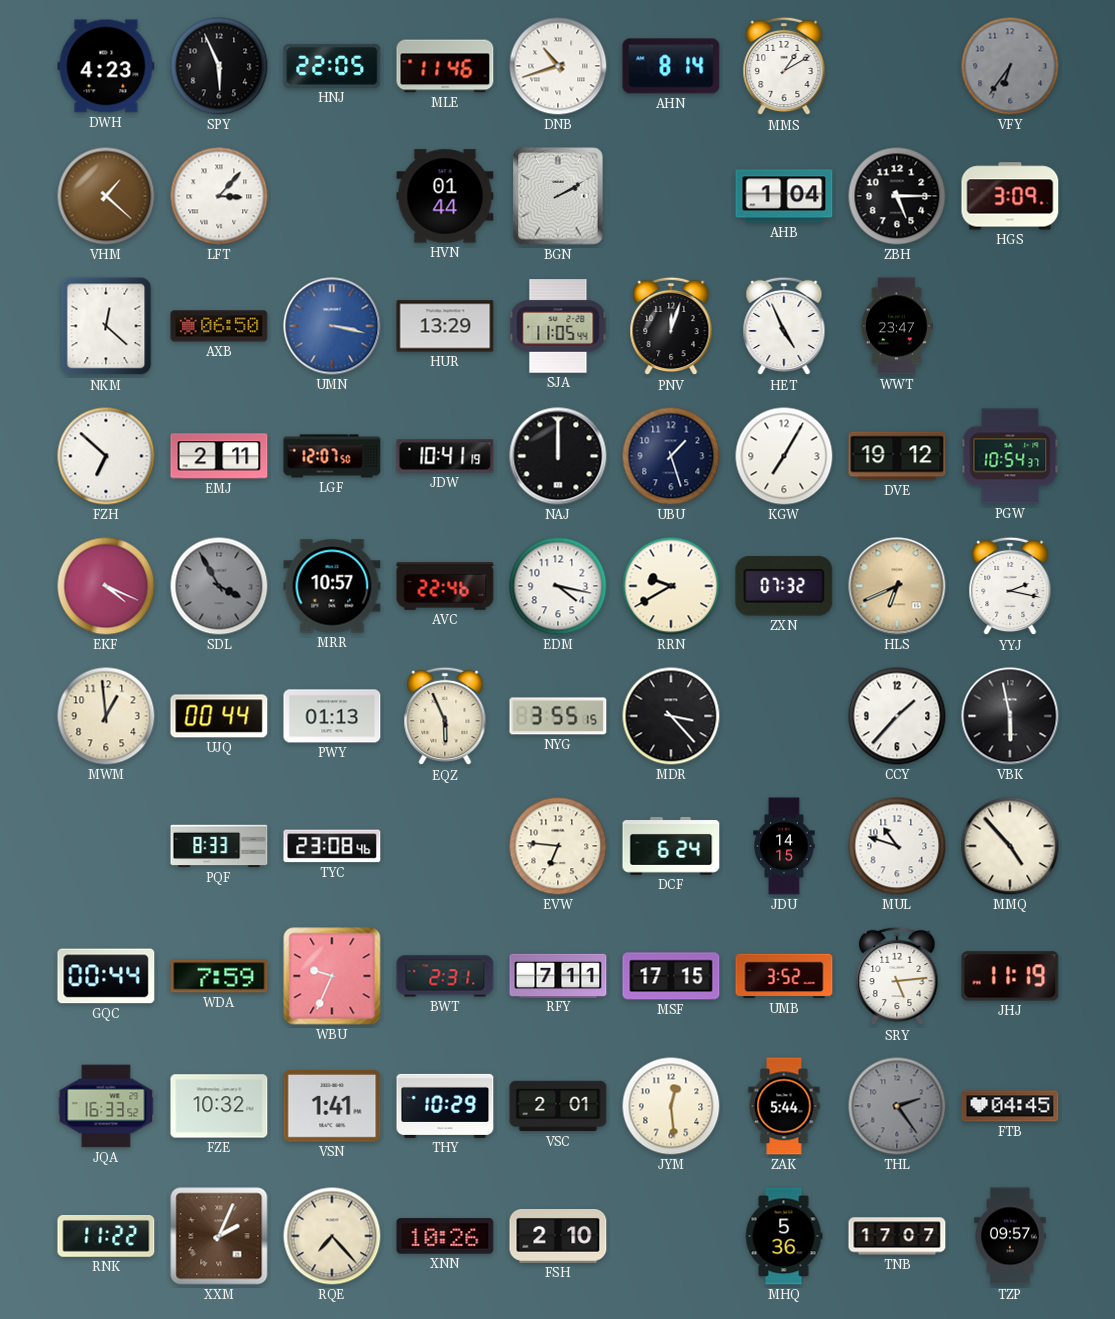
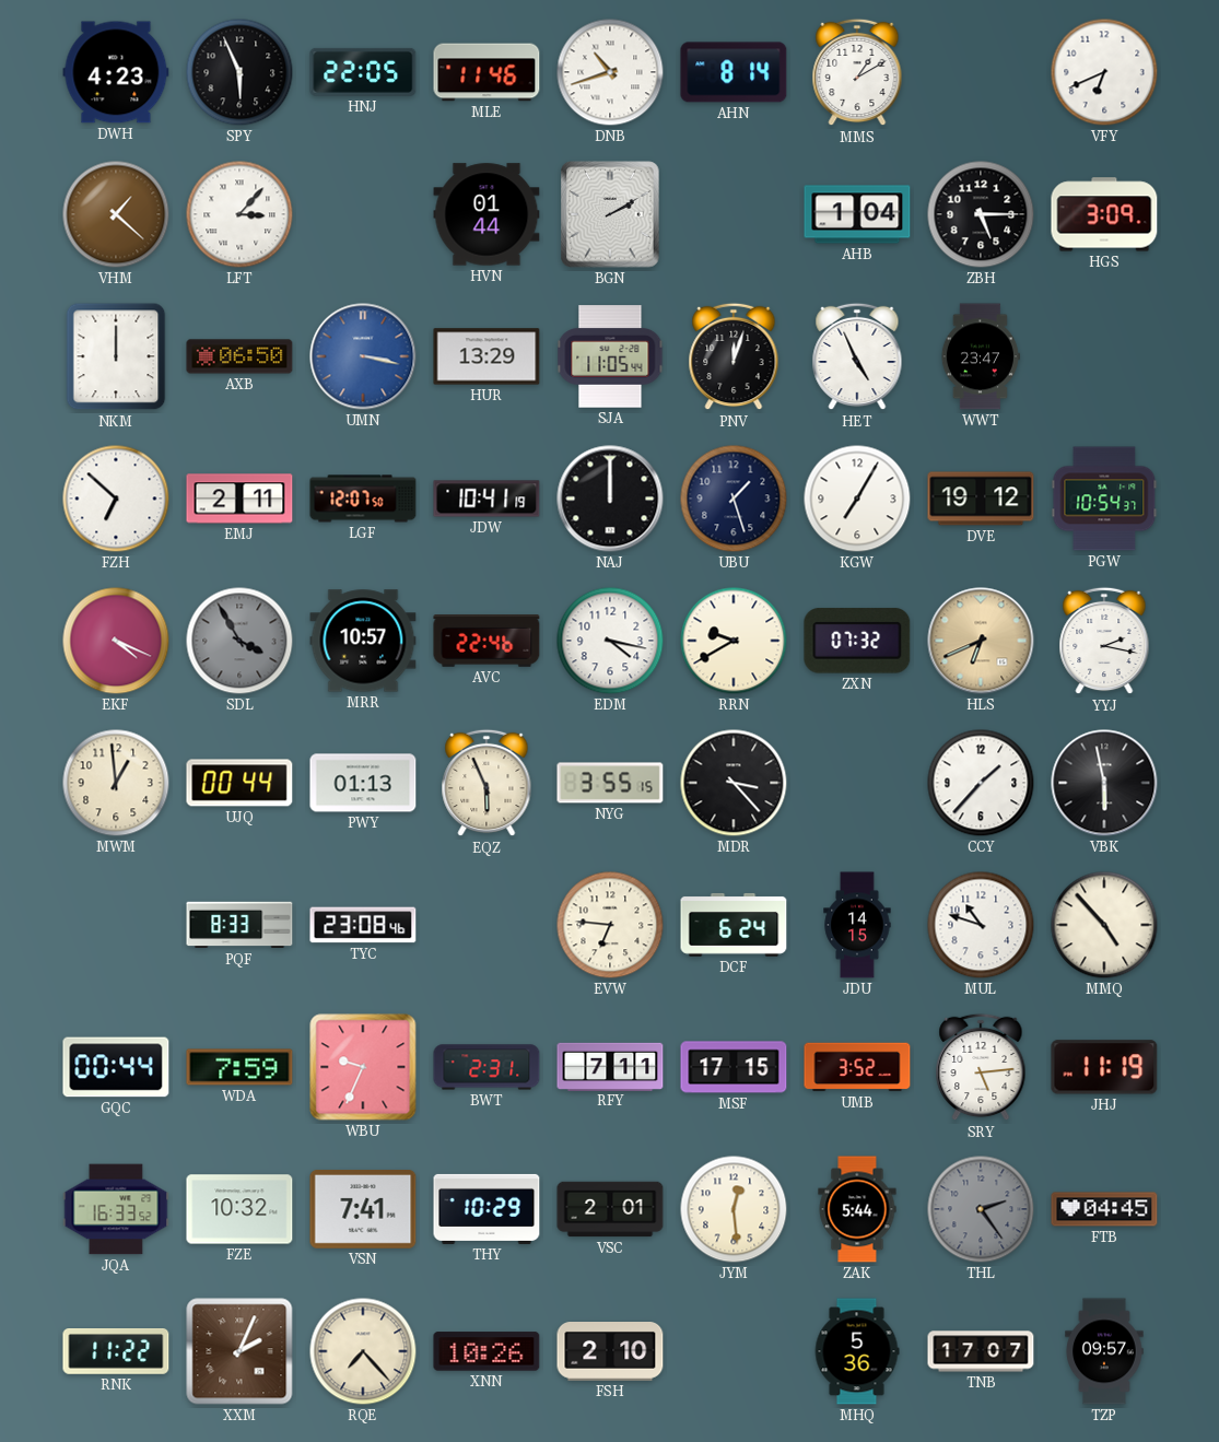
VFY: 6:36 -> 6:41
VFY dial: grey -> white
NKM: 12:22 -> 12:00
VSN: 1:41 -> 7:41
